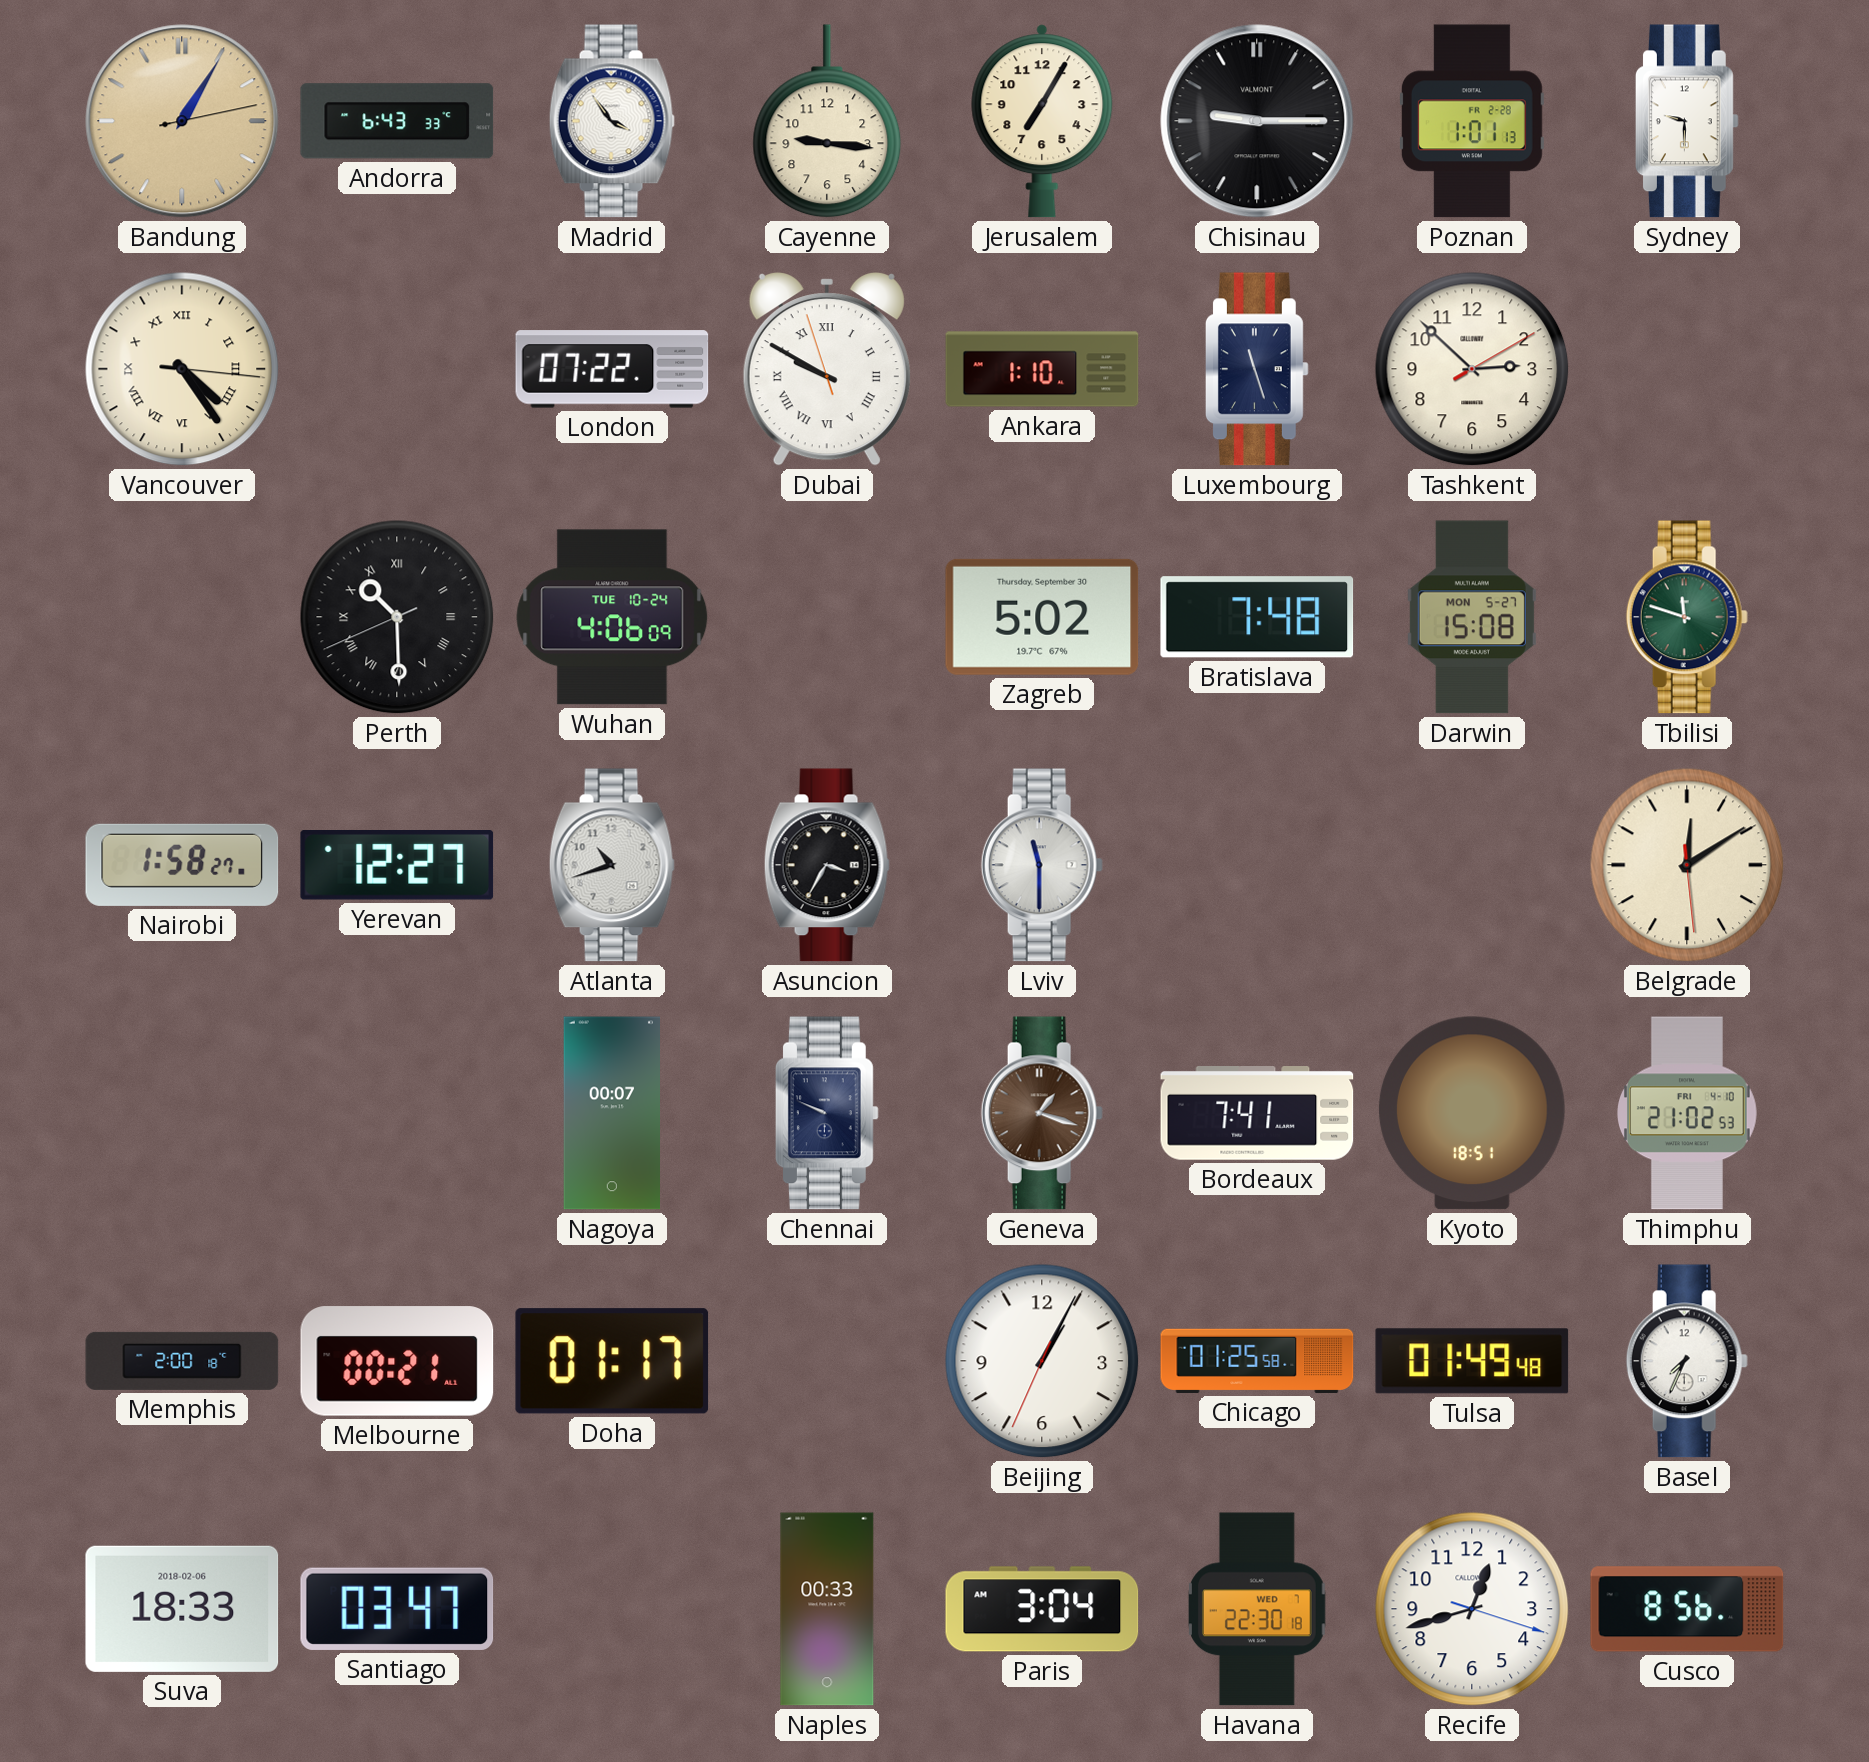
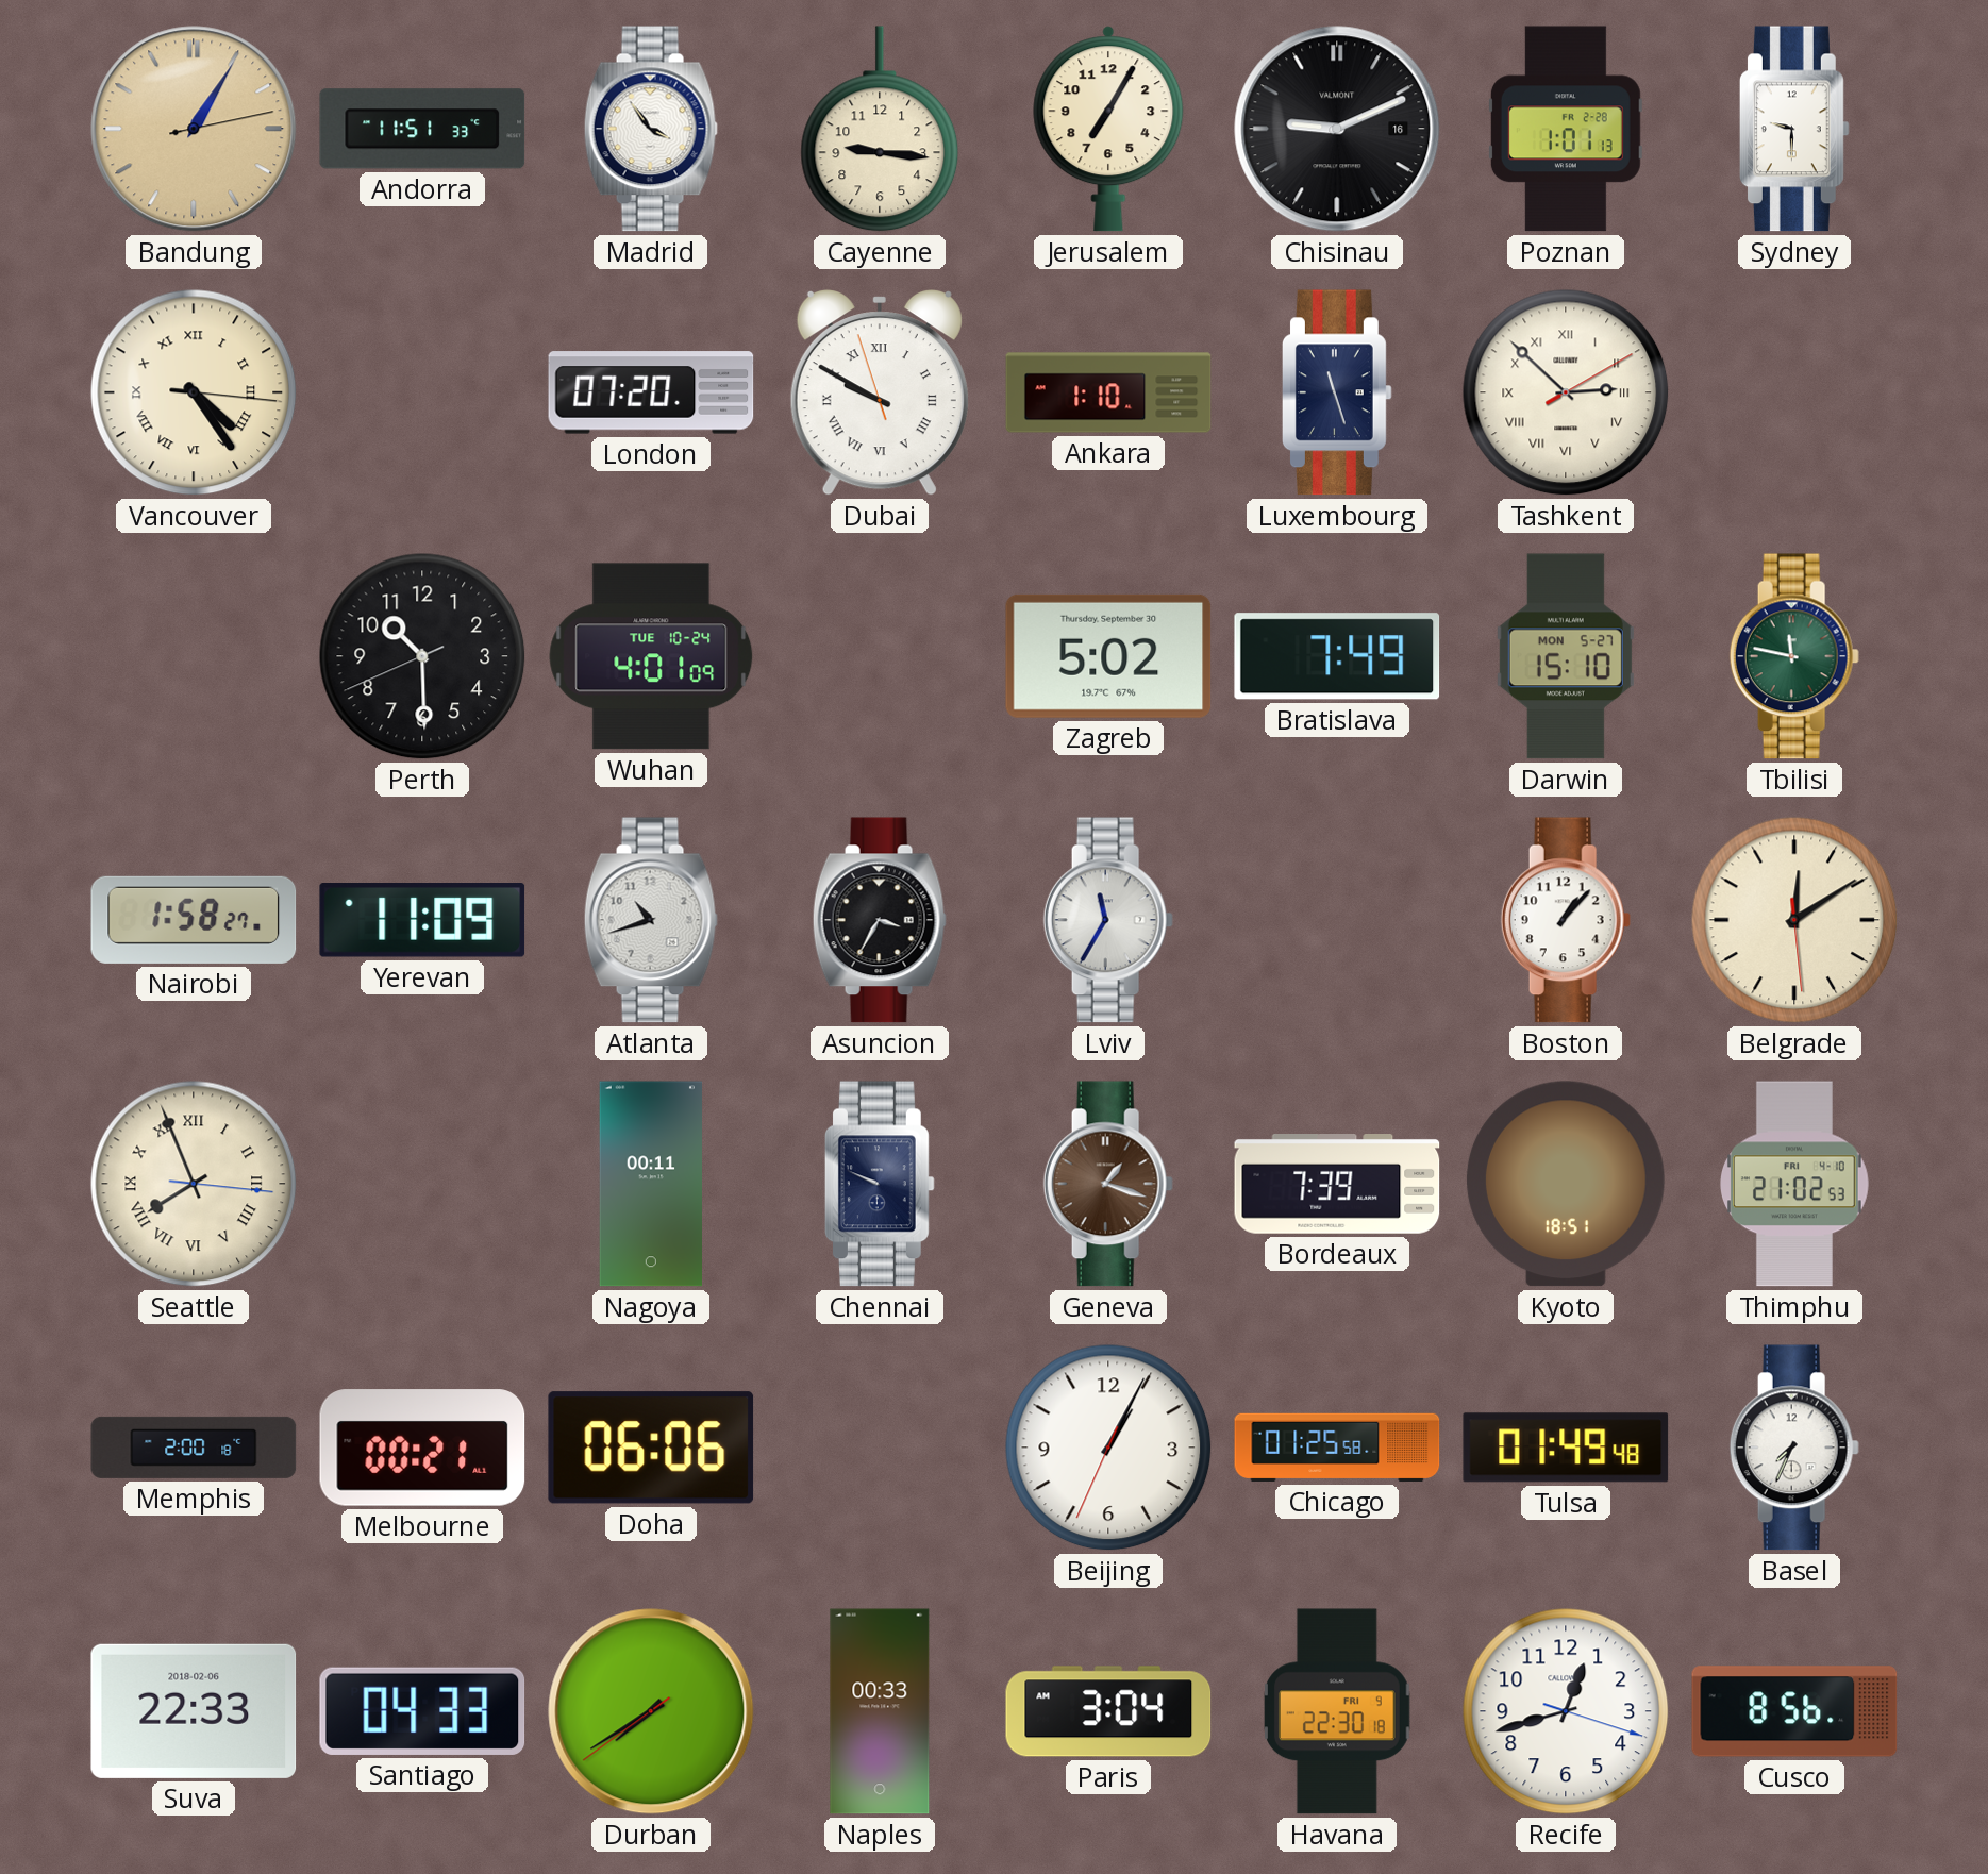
Andorra: 6:43 -> 11:51
Chisinau: 9:15 -> 9:11
London: 07:22 -> 07:20
Tashkent numerals: Arabic -> Roman
Perth numerals: Roman -> Arabic
Wuhan: 4:06 -> 4:01
Bratislava: 7:48 -> 7:49
Darwin: 15:08 -> 15:10
Tbilisi: 11:48 -> 11:47
Yerevan: 12:27 -> 11:09
Lviv: 11:30 -> 11:35
Boston: none -> 1:07
Seattle: none -> 7:56
Nagoya: 00:07 -> 00:11
Bordeaux: 7:41 -> 7:39
Doha: 01:17 -> 06:06
Suva: 18:33 -> 22:33
Santiago: 03:47 -> 04:33
Durban: none -> 7:39
Havana date: WED 7 -> FRI 9
